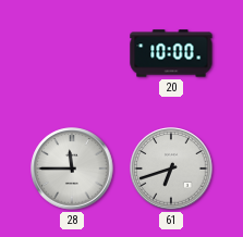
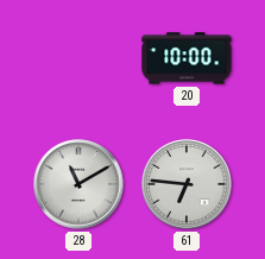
28: 11:45 -> 11:10
61: 6:42 -> 6:46
